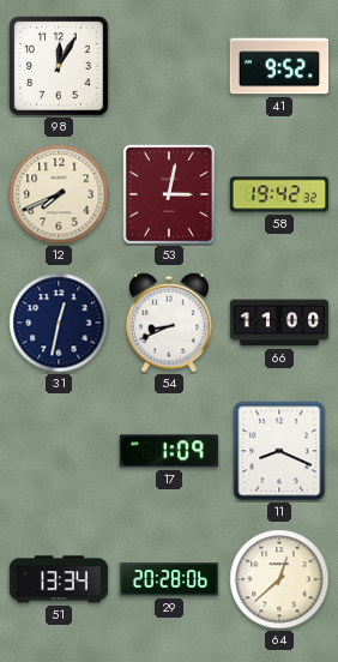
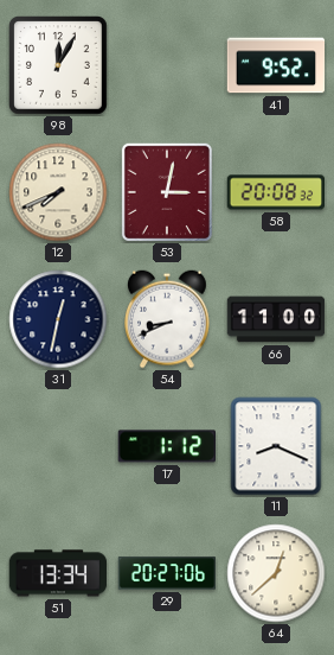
58: 19:42 -> 20:08
17: 1:09 -> 1:12
29: 20:28 -> 20:27
